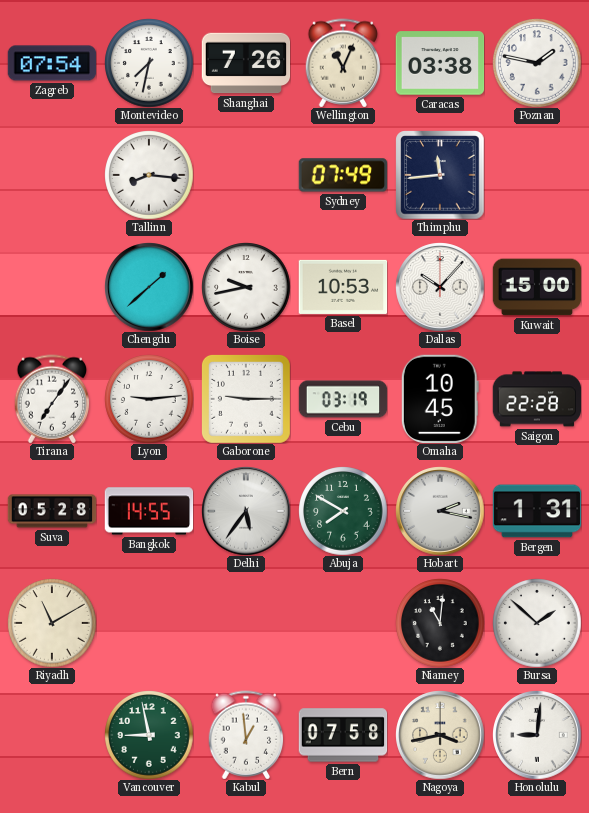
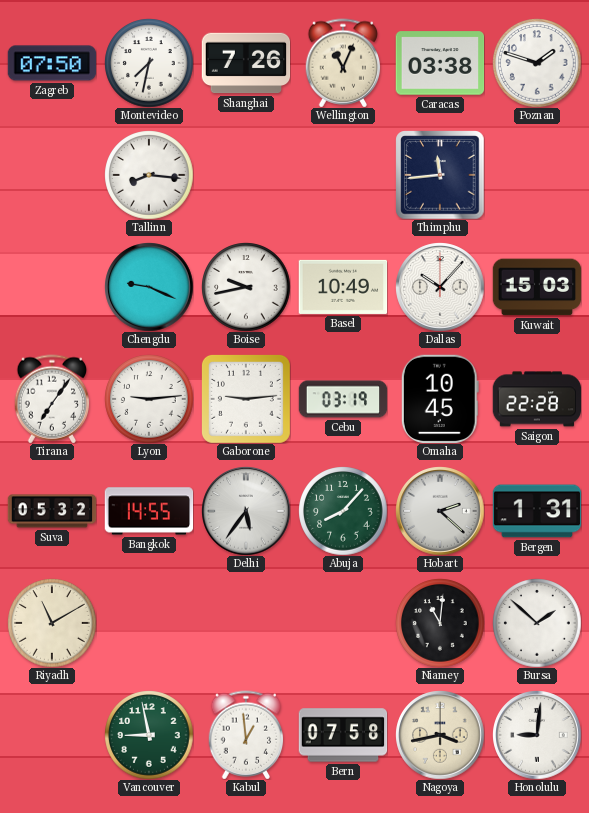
Zagreb: 07:54 -> 07:50
Poznan: 1:47 -> 1:48
Sydney: 07:49 -> none
Chengdu: 1:38 -> 9:19
Basel: 10:53 -> 10:49
Kuwait: 15:00 -> 15:03
Gaborone: 9:15 -> 9:14
Suva: 05:28 -> 05:32
Abuja: 7:50 -> 8:07
Hobart: 2:17 -> 2:22
